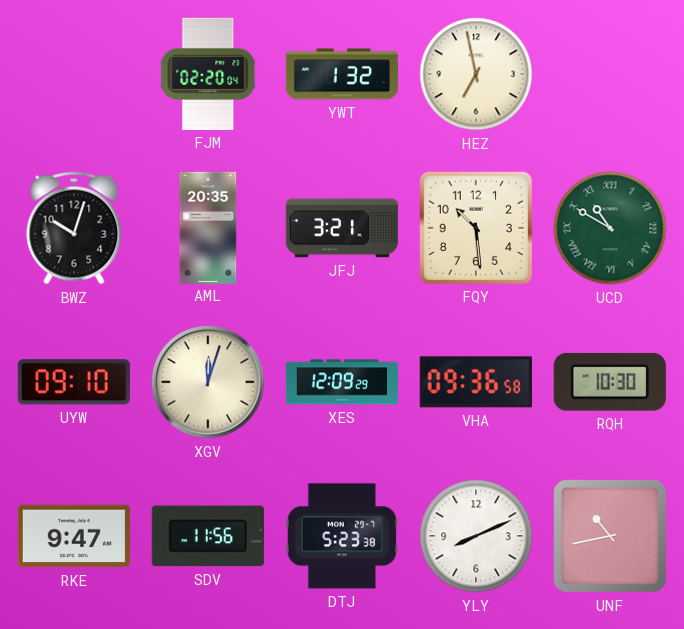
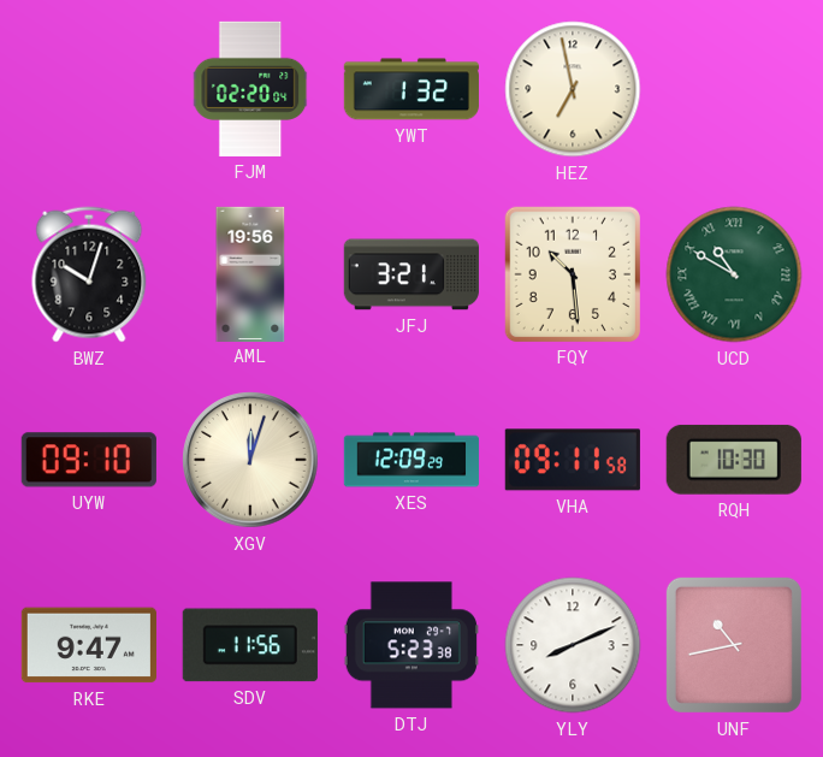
AML: 20:35 -> 19:56
VHA: 09:36 -> 09:11
